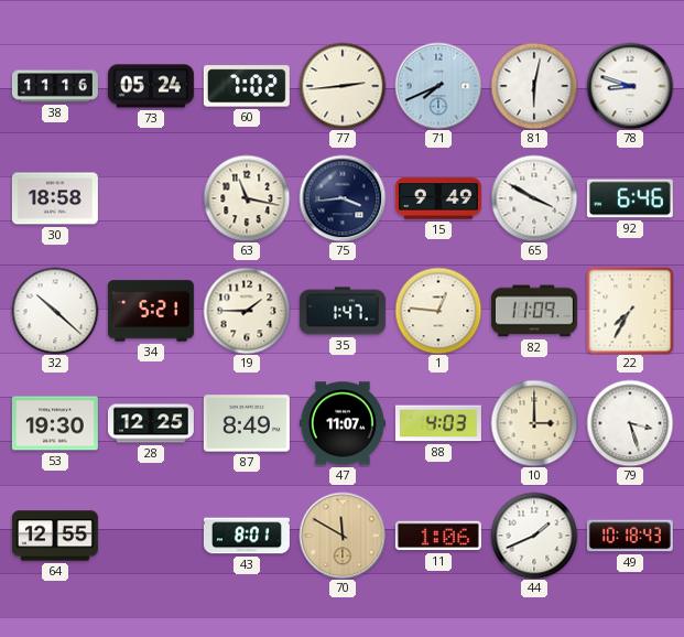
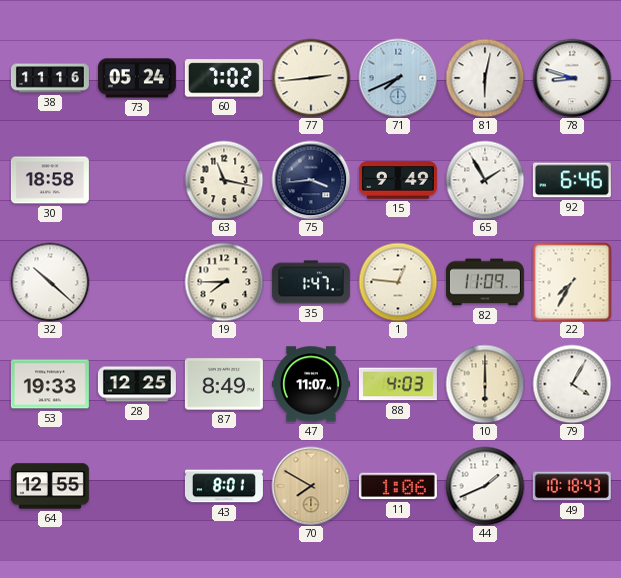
65: 3:50 -> 1:55
34: 5:21 -> none
19: 1:45 -> 7:45
53: 19:30 -> 19:33
10: 3:00 -> 6:00
79: 3:27 -> 4:05
70: 11:50 -> 7:50
